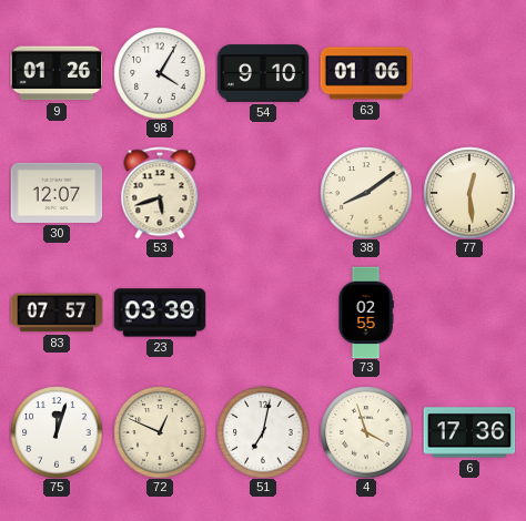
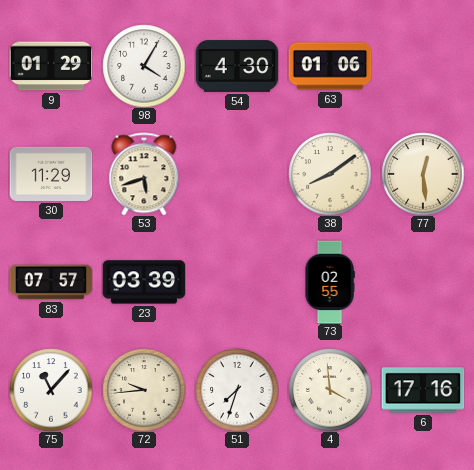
9: 01:26 -> 01:29
54: 9:10 -> 4:30
30: 12:07 -> 11:29
75: 12:03 -> 11:07
72: 12:49 -> 9:44
51: 7:02 -> 7:33
4: 3:57 -> 3:59
6: 17:36 -> 17:16
